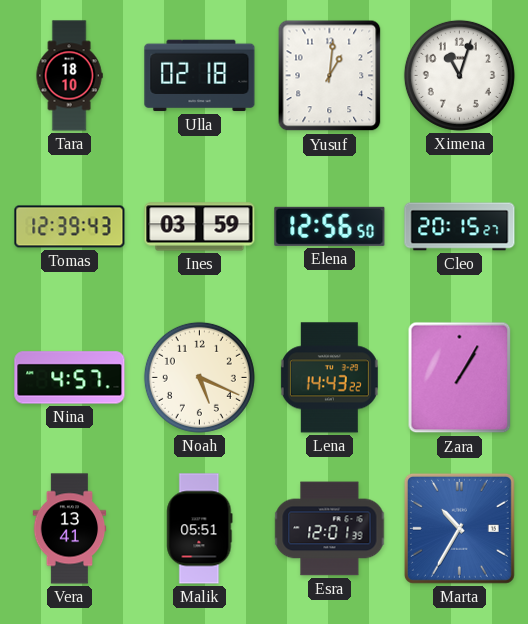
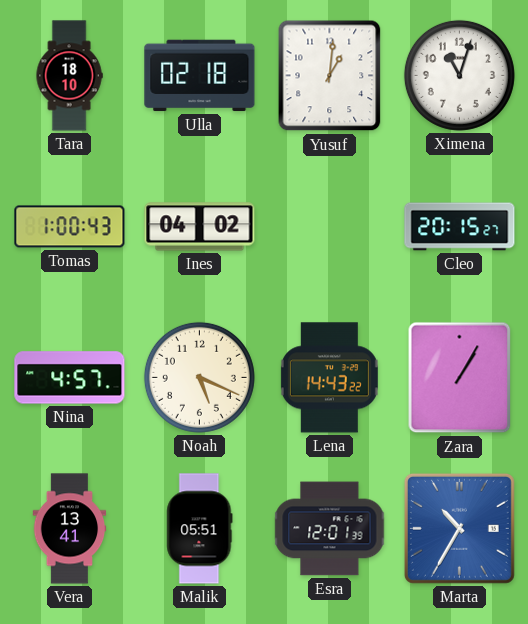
Tomas: 12:39 -> 1:00
Ines: 03:59 -> 04:02
Elena: 12:56 -> none
